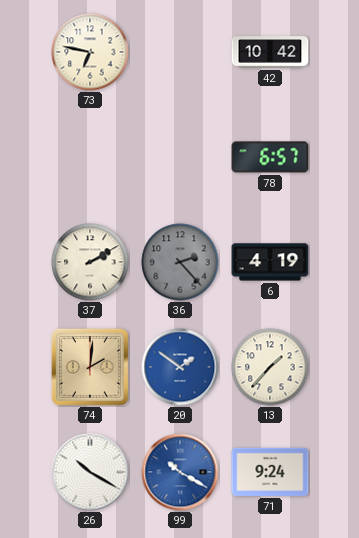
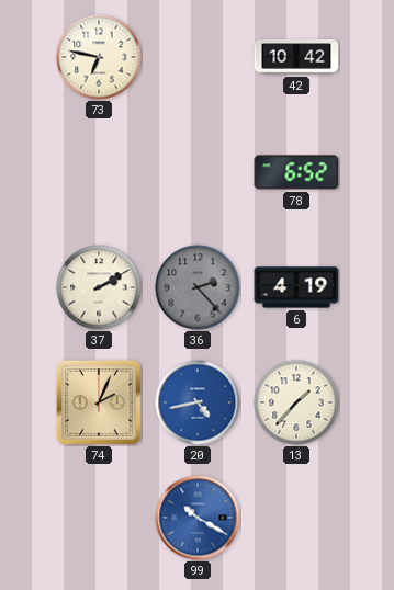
78: 6:57 -> 6:52
74: 2:01 -> 2:04
20: 1:51 -> 4:43
26: 10:20 -> none
71: 9:24 -> none
